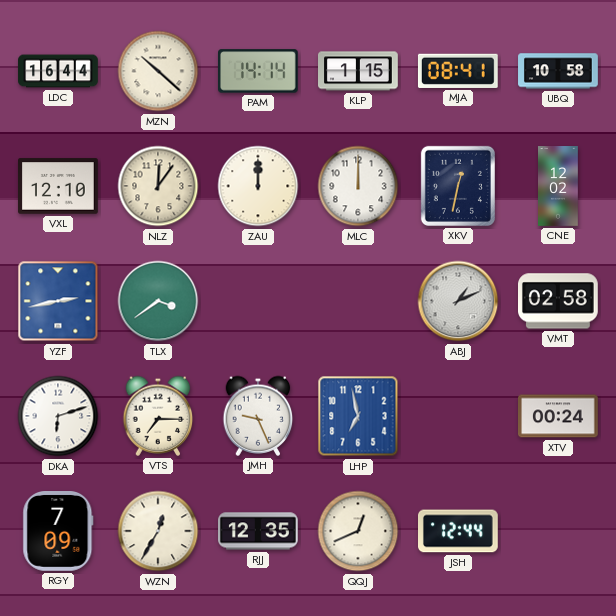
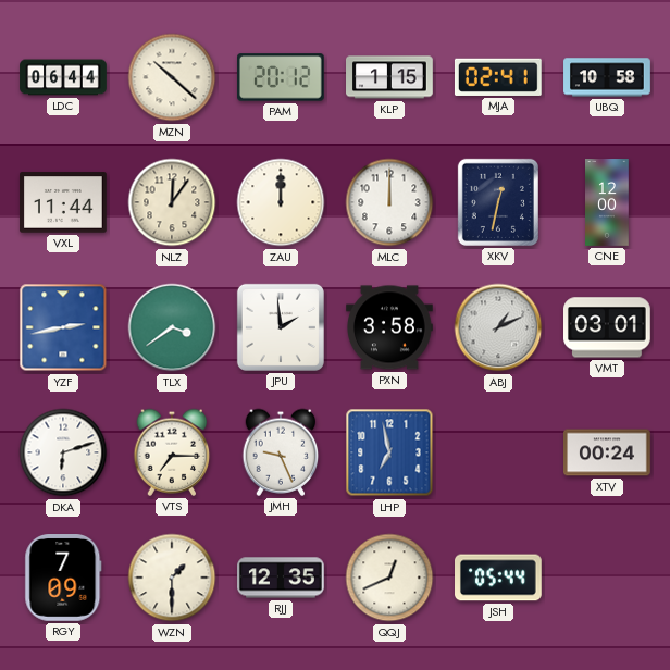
LDC: 16:44 -> 06:44
PAM: 14:14 -> 20:12
MJA: 08:41 -> 02:41
VXL: 12:10 -> 11:44
CNE: 12:02 -> 12:00
JPU: none -> 1:59
PXN: none -> 3:58
VMT: 02:58 -> 03:01
WZN: 12:35 -> 1:30
JSH: 12:44 -> 05:44
